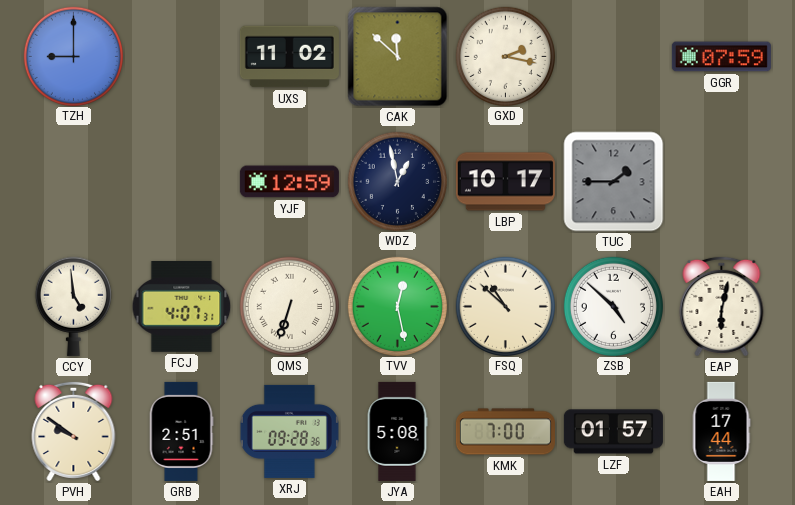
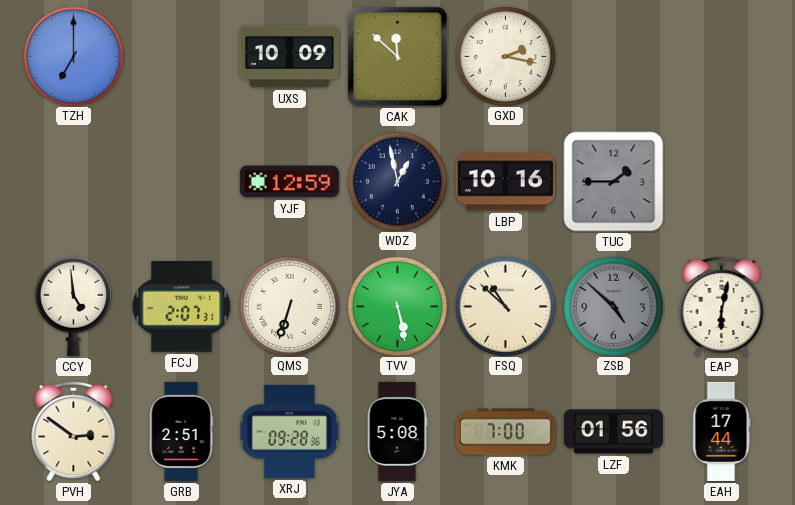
TZH: 9:00 -> 7:00
UXS: 11:02 -> 10:09
GGR: 07:59 -> none
LBP: 10:17 -> 10:16
FCJ: 4:07 -> 2:07
TVV: 12:28 -> 5:28
ZSB dial: white -> grey
PVH: 9:51 -> 2:51
LZF: 01:57 -> 01:56
